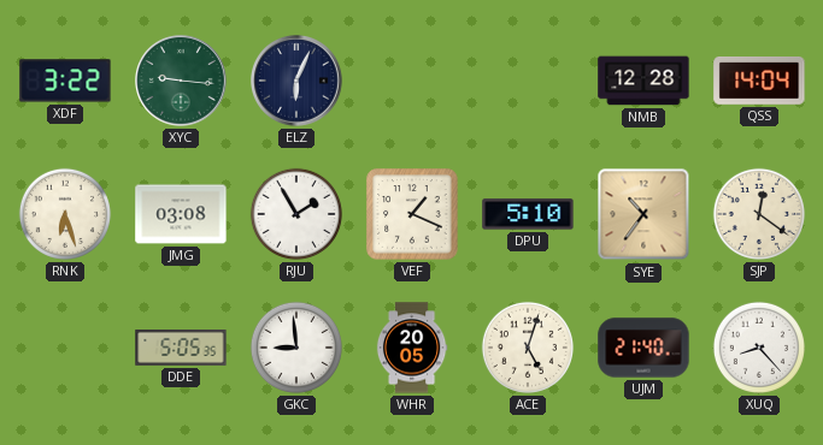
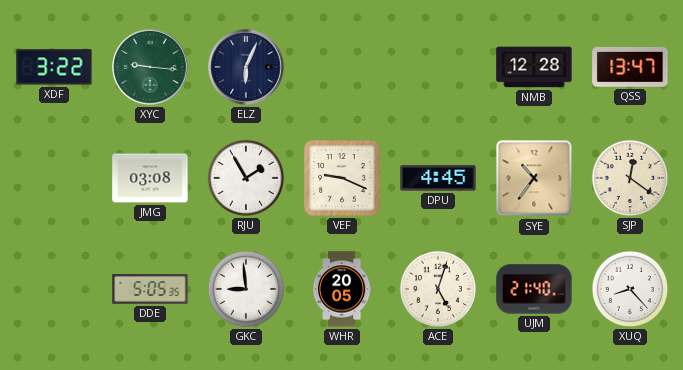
QSS: 14:04 -> 13:47
RNK: 6:27 -> none
VEF: 1:19 -> 9:19
DPU: 5:10 -> 4:45
